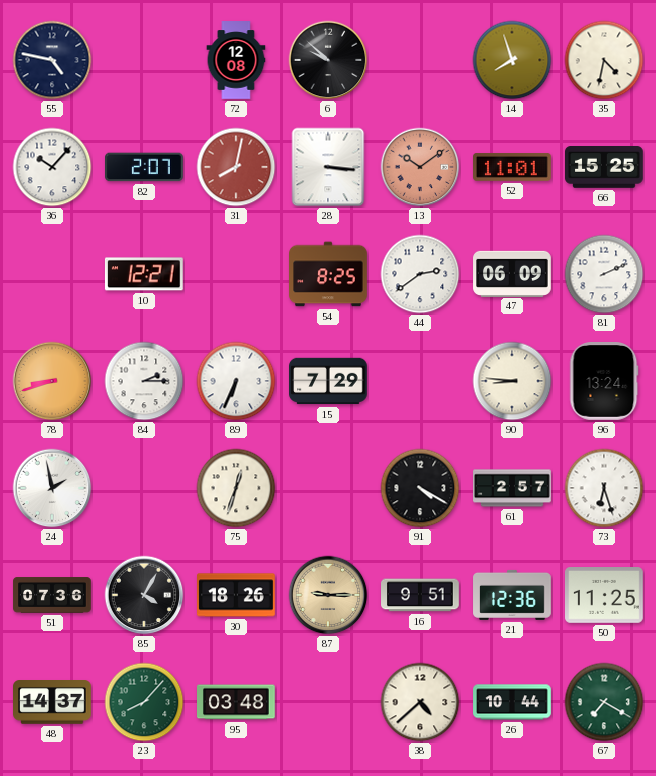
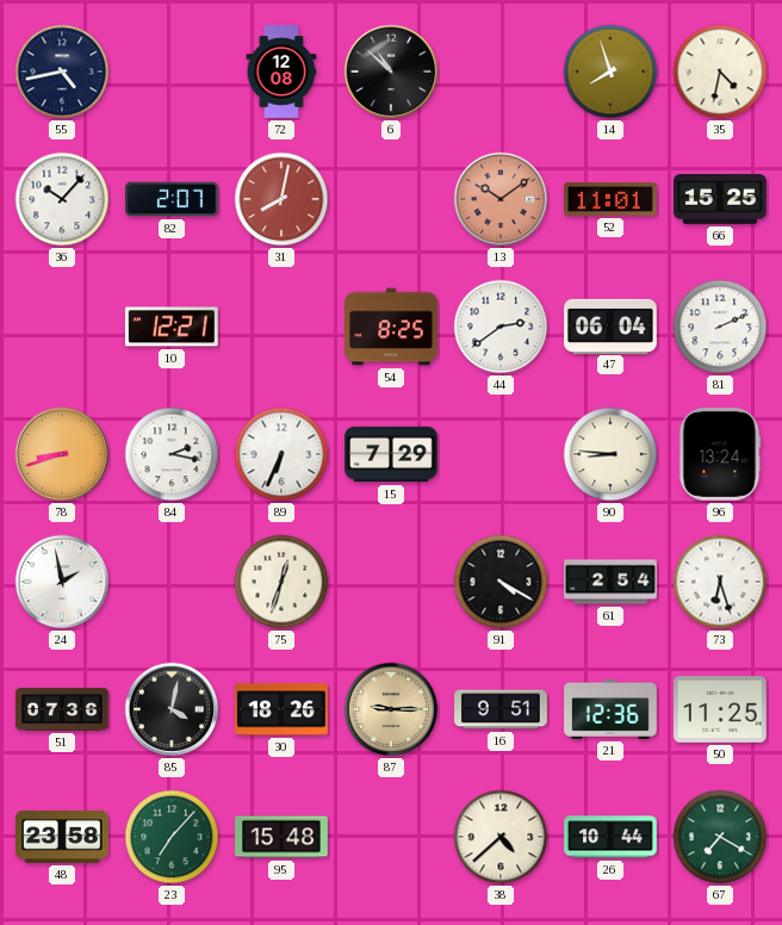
55: 4:47 -> 4:43
6: 9:52 -> 10:52
28: 3:16 -> none
47: 06:09 -> 06:04
84: 2:15 -> 2:17
61: 2:57 -> 2:54
85: 4:05 -> 4:02
48: 14:37 -> 23:58
23: 8:07 -> 7:07
95: 03:48 -> 15:48
